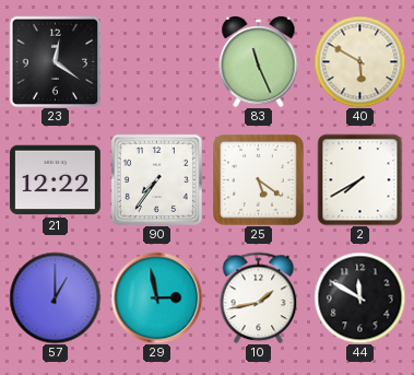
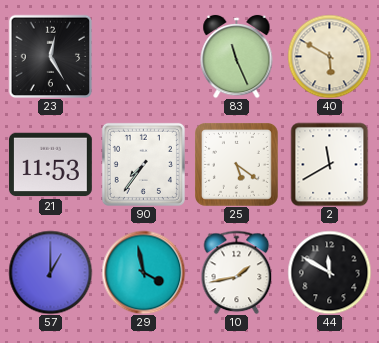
23: 12:21 -> 12:25
21: 12:22 -> 11:53
2: 7:40 -> 11:40
29: 2:58 -> 3:58
